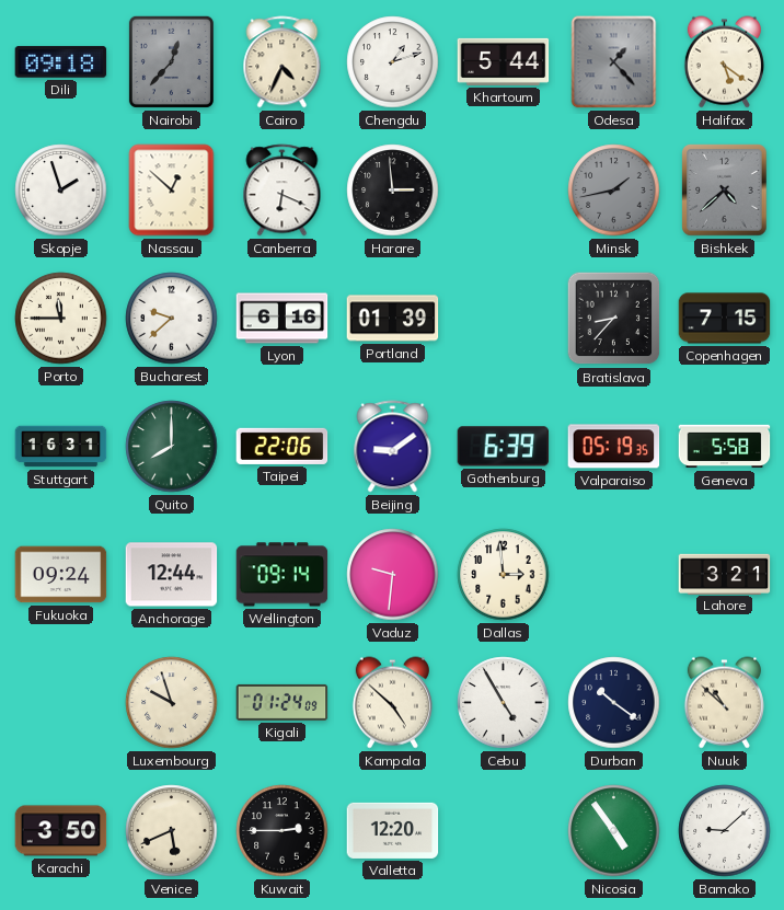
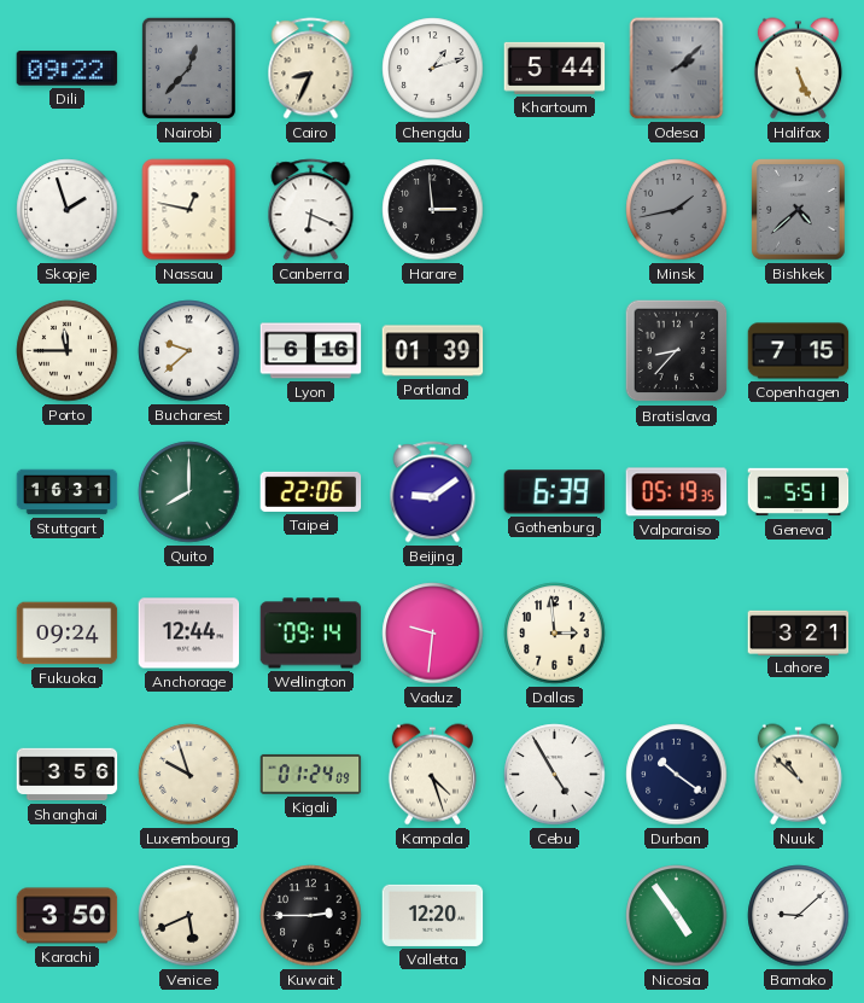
Dili: 09:18 -> 09:22
Cairo: 4:34 -> 8:34
Odesa: 1:23 -> 2:08
Halifax: 5:21 -> 5:26
Nassau: 12:52 -> 12:47
Geneva: 5:58 -> 5:51
Shanghai: none -> 3:56
Kampala: 4:52 -> 4:27
